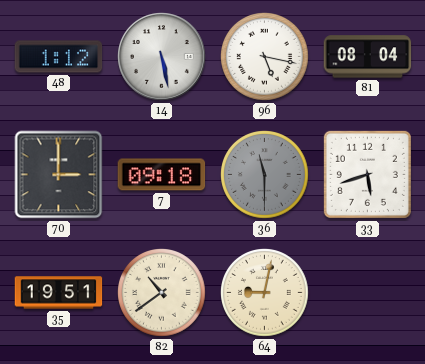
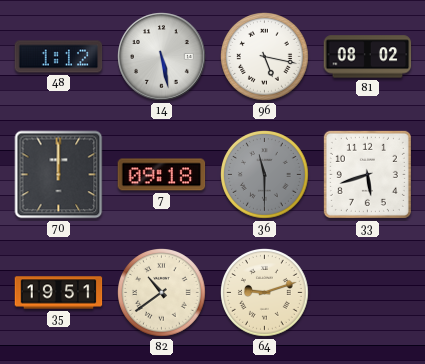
81: 08:04 -> 08:02
70: 3:00 -> 12:00
64: 9:02 -> 9:12
